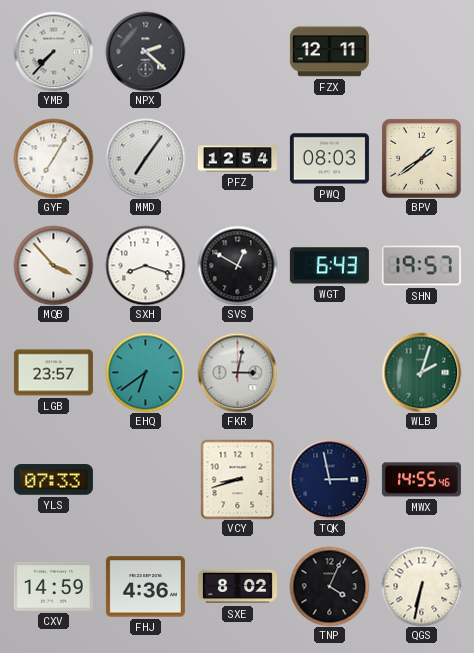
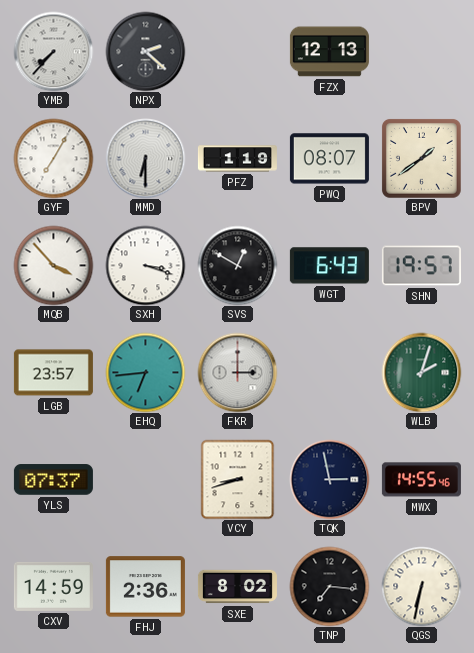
FZX: 12:11 -> 12:13
MMD: 7:06 -> 6:30
PFZ: 12:54 -> 1:19
PWQ: 08:03 -> 08:07
SXH: 8:18 -> 3:18
EHQ: 6:39 -> 6:44
FKR: 3:02 -> 3:00
YLS: 07:33 -> 07:37
FHJ: 4:36 -> 2:36
TNP: 4:04 -> 7:16
